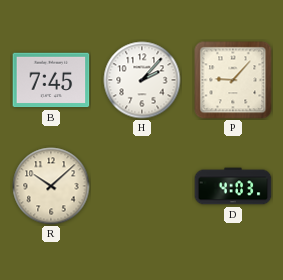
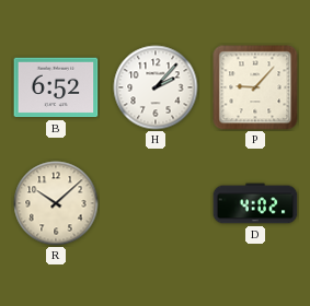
B: 7:45 -> 6:52
D: 4:03 -> 4:02
